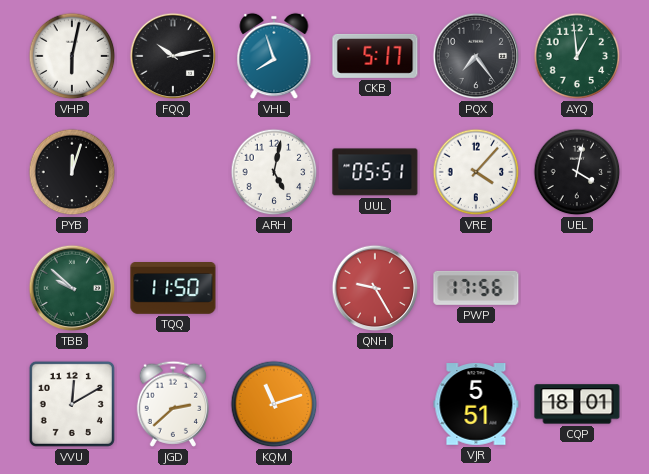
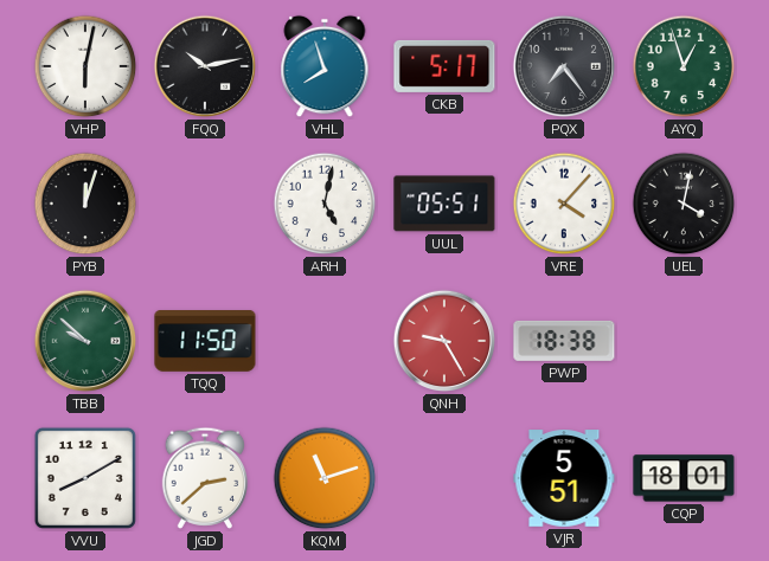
AYQ: 12:59 -> 12:57
PWP: 17:56 -> 18:38
VVU: 12:10 -> 8:10
